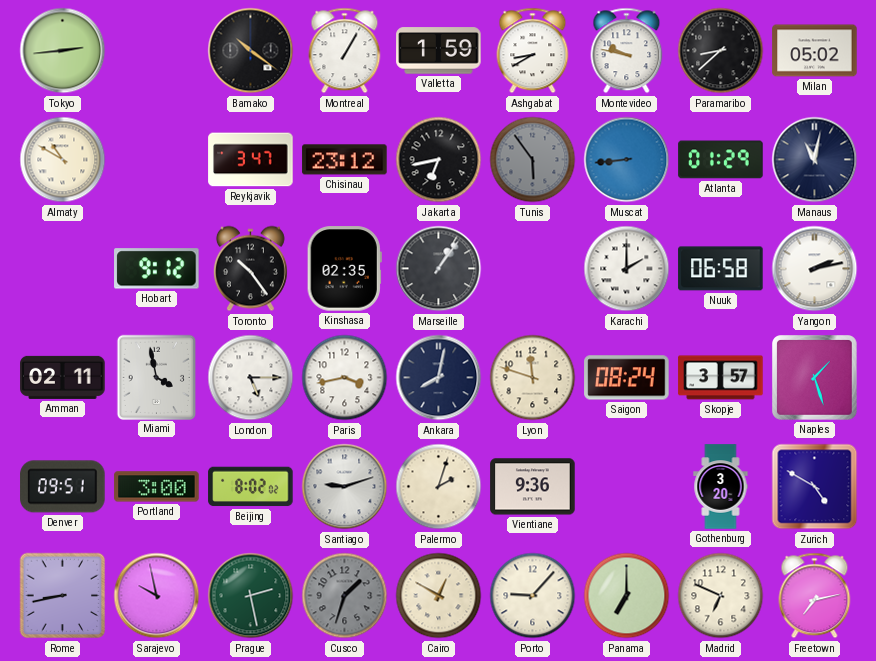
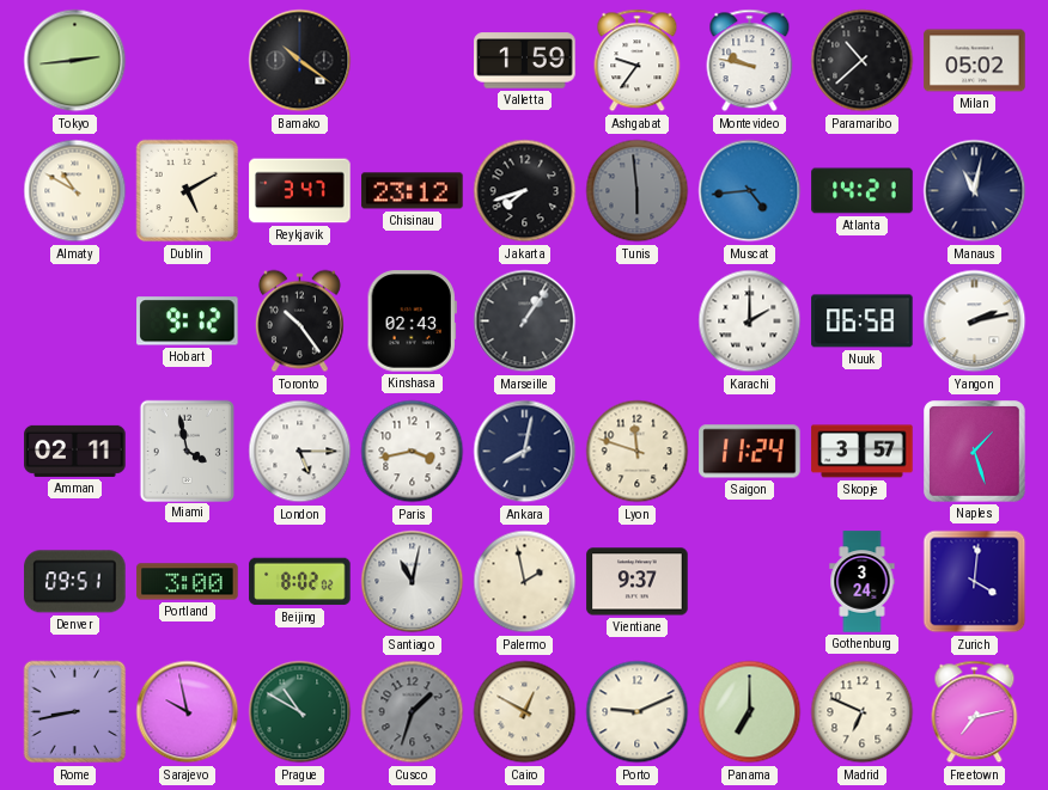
Montreal: 1:05 -> none
Ashgabat: 8:40 -> 9:36
Paramaribo: 8:38 -> 10:38
Dublin: none -> 5:10
Jakarta: 6:43 -> 7:42
Tunis: 5:54 -> 5:59
Muscat: 8:44 -> 4:44
Atlanta: 01:29 -> 14:21
Kinshasa: 02:35 -> 02:43
Saigon: 08:24 -> 11:24
Santiago: 9:12 -> 11:02
Palermo: 2:03 -> 1:58
Vientiane: 9:36 -> 9:37
Gothenburg: 3:20 -> 3:24
Zurich: 4:50 -> 4:01
Prague: 2:28 -> 10:50
Porto: 9:07 -> 9:11
